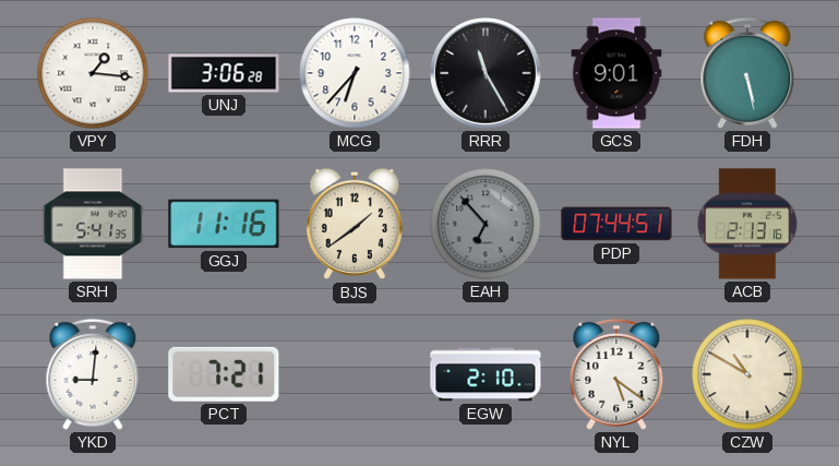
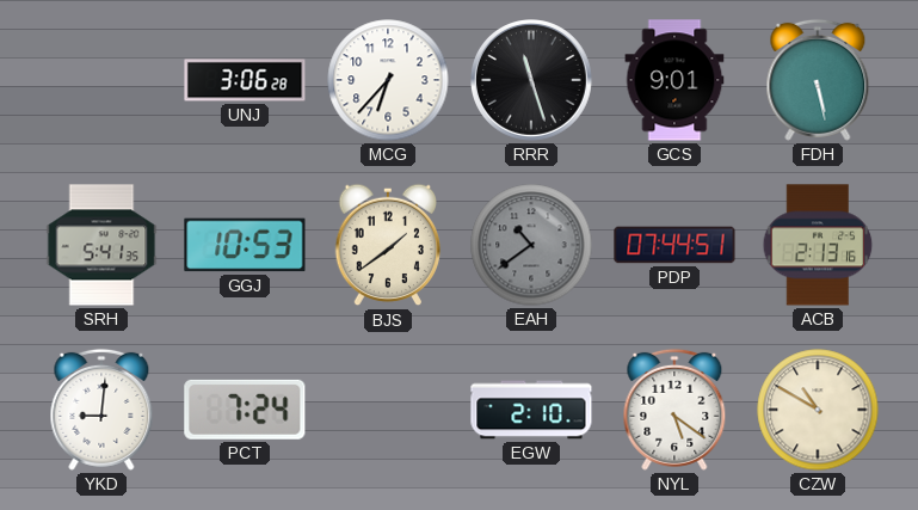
VPY: 1:16 -> none
RRR: 11:25 -> 11:27
GGJ: 11:16 -> 10:53
EAH: 6:53 -> 10:39
PCT: 7:21 -> 7:24
